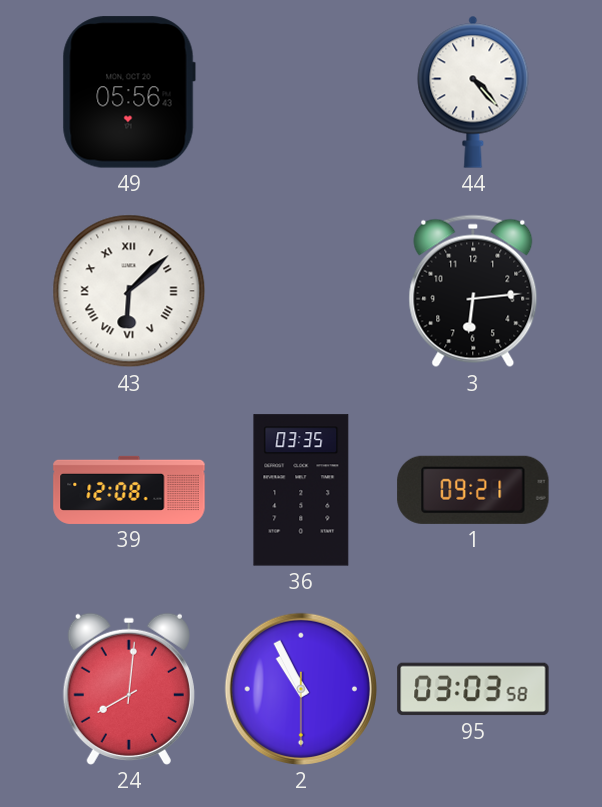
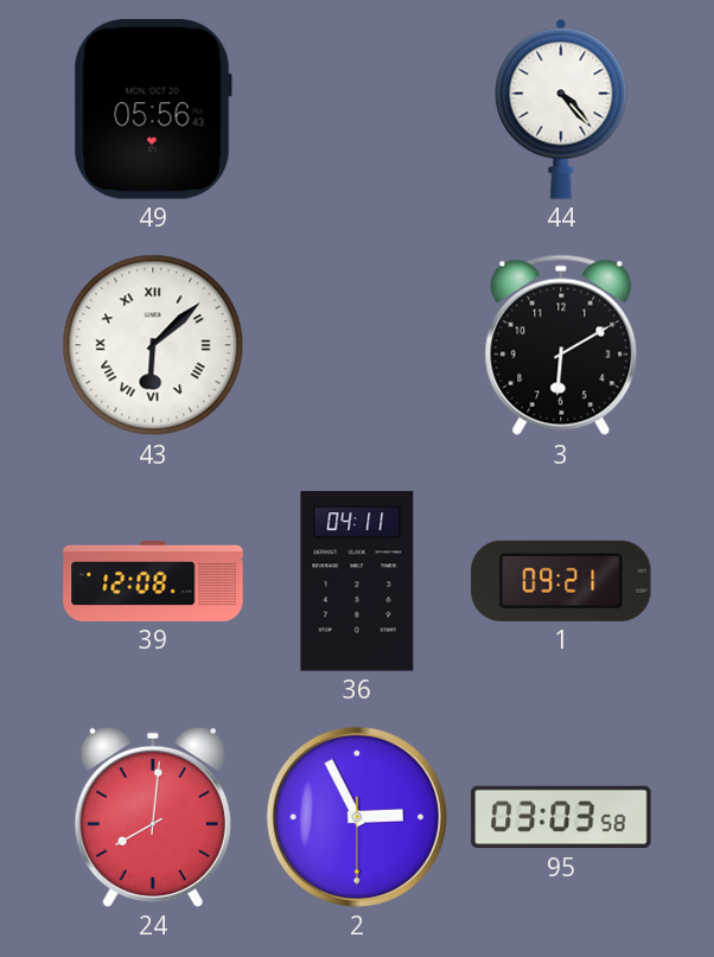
3: 6:14 -> 6:10
36: 03:35 -> 04:11
2: 10:55 -> 2:55
